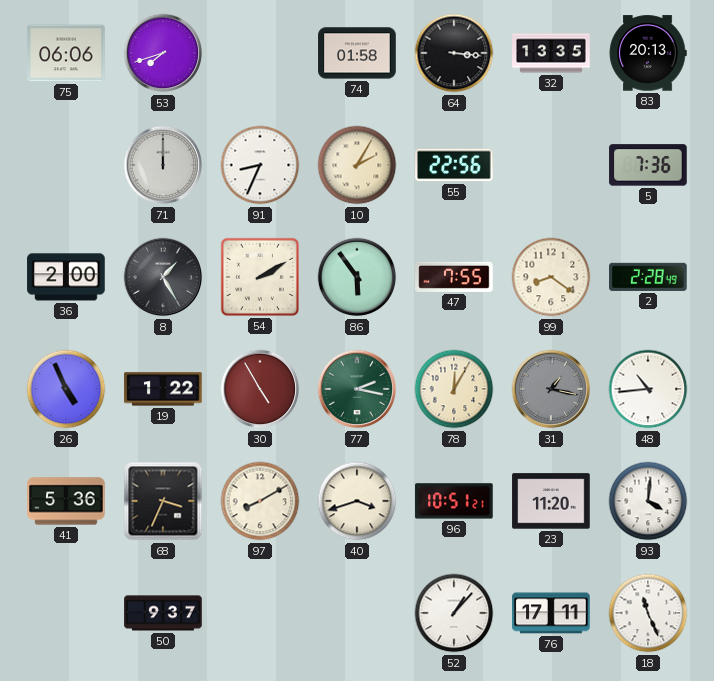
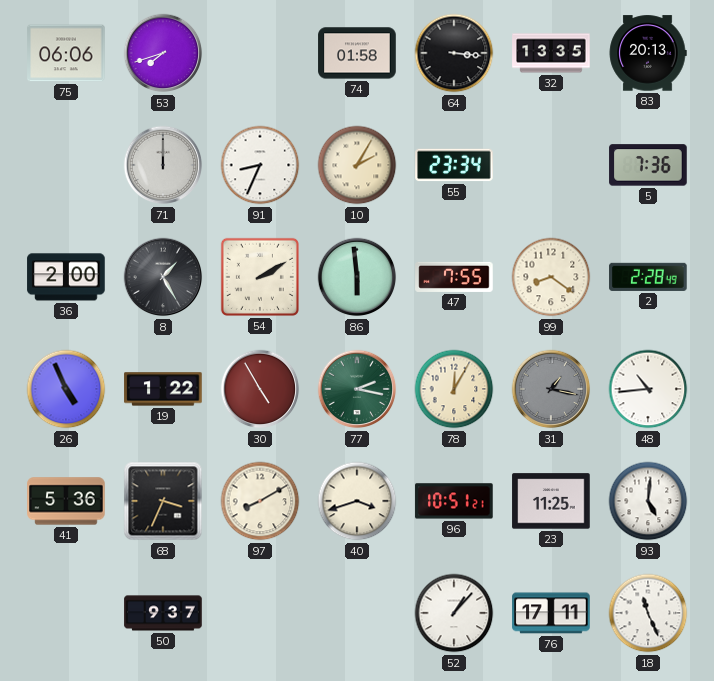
55: 22:56 -> 23:34
86: 5:54 -> 5:59
23: 11:20 -> 11:25
93: 4:01 -> 5:01
